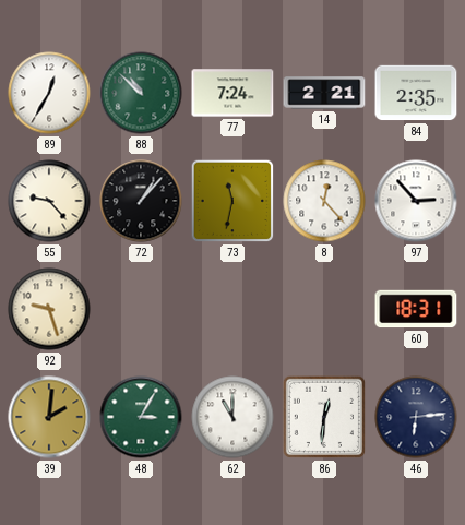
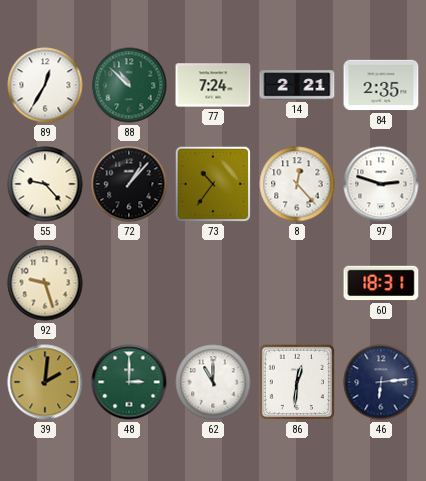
73: 11:32 -> 10:36
97: 2:53 -> 2:48
48: 3:05 -> 3:00
